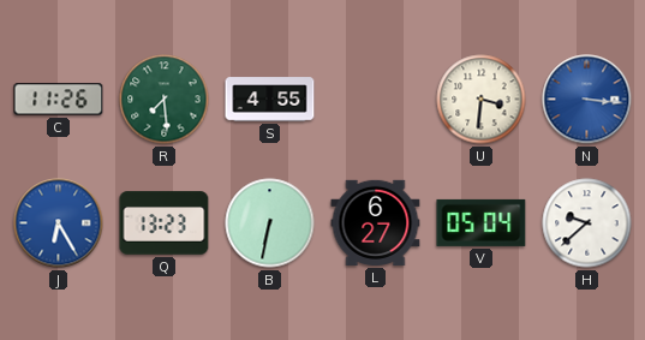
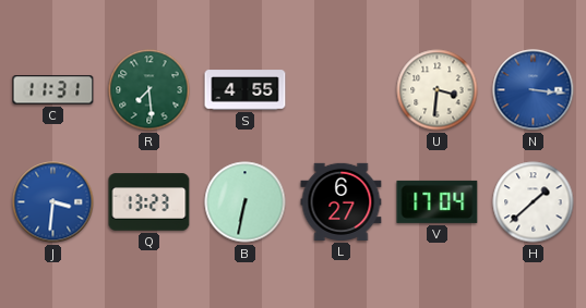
C: 11:26 -> 11:31
J: 6:25 -> 3:31
V: 05:04 -> 17:04
H: 9:38 -> 1:38
